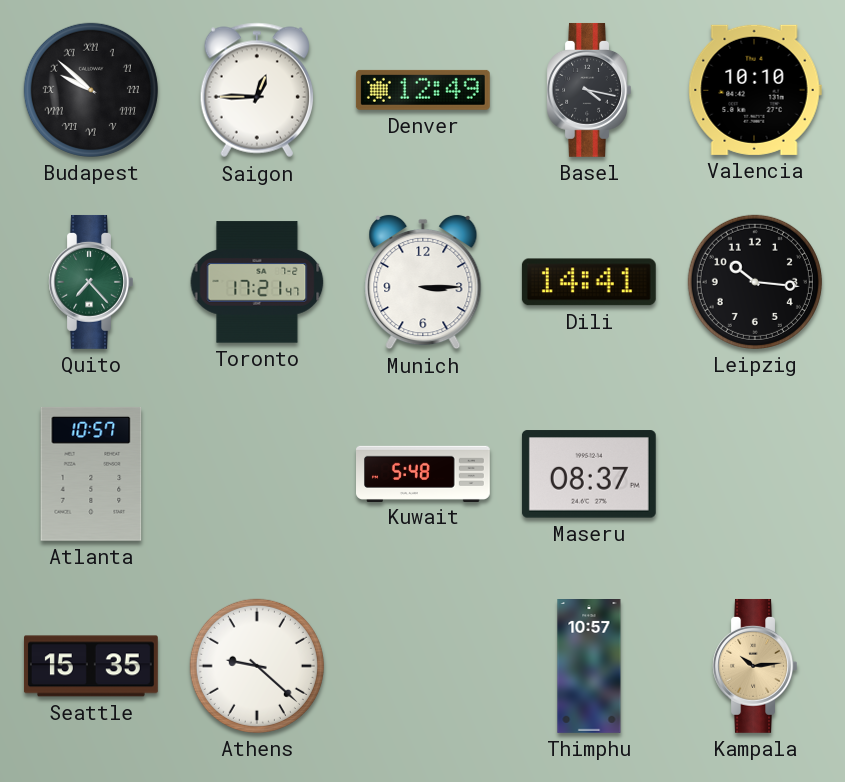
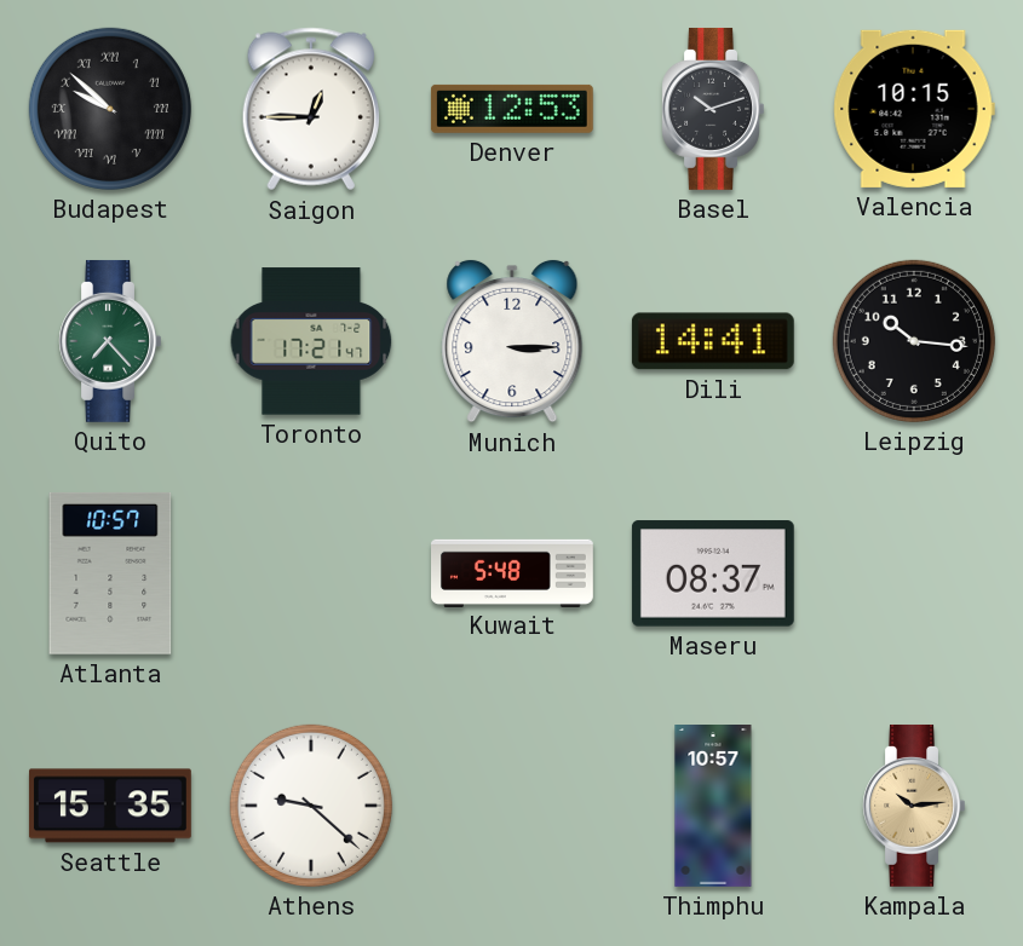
Denver: 12:49 -> 12:53
Basel: 4:17 -> 10:12
Valencia: 10:10 -> 10:15
